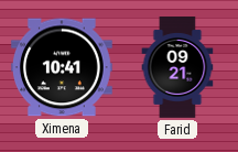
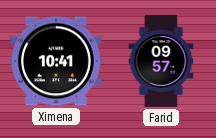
Farid: 09:21 -> 09:57
